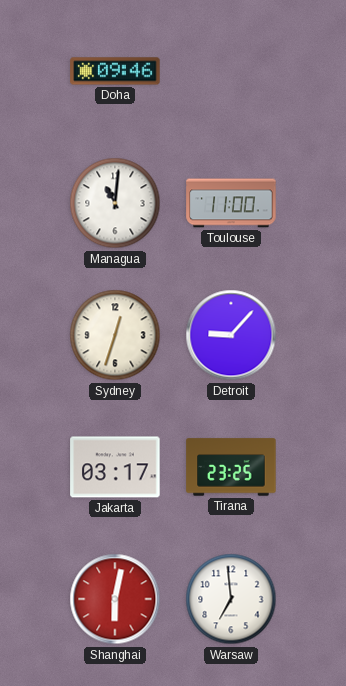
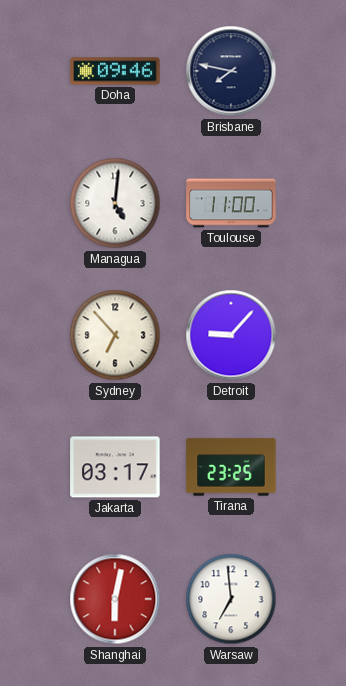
Brisbane: none -> 7:47
Managua: 11:01 -> 5:01
Sydney: 12:33 -> 6:53
